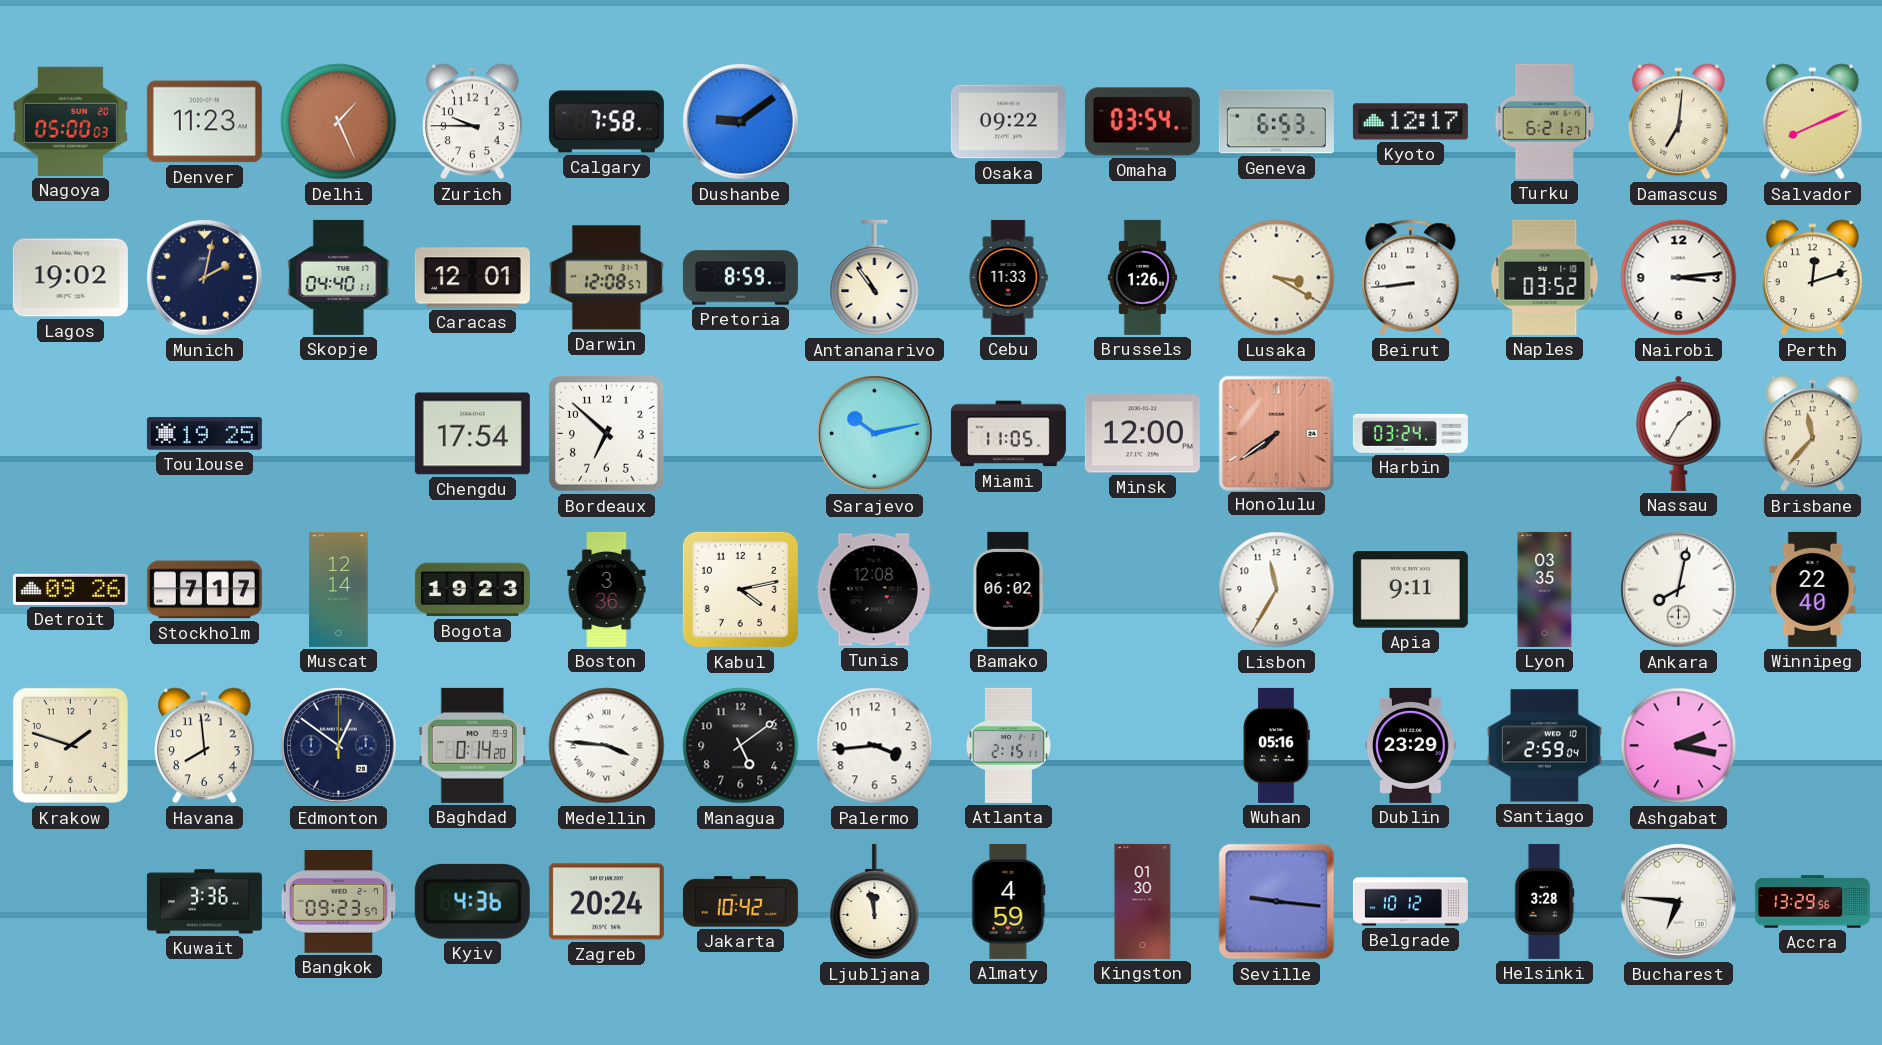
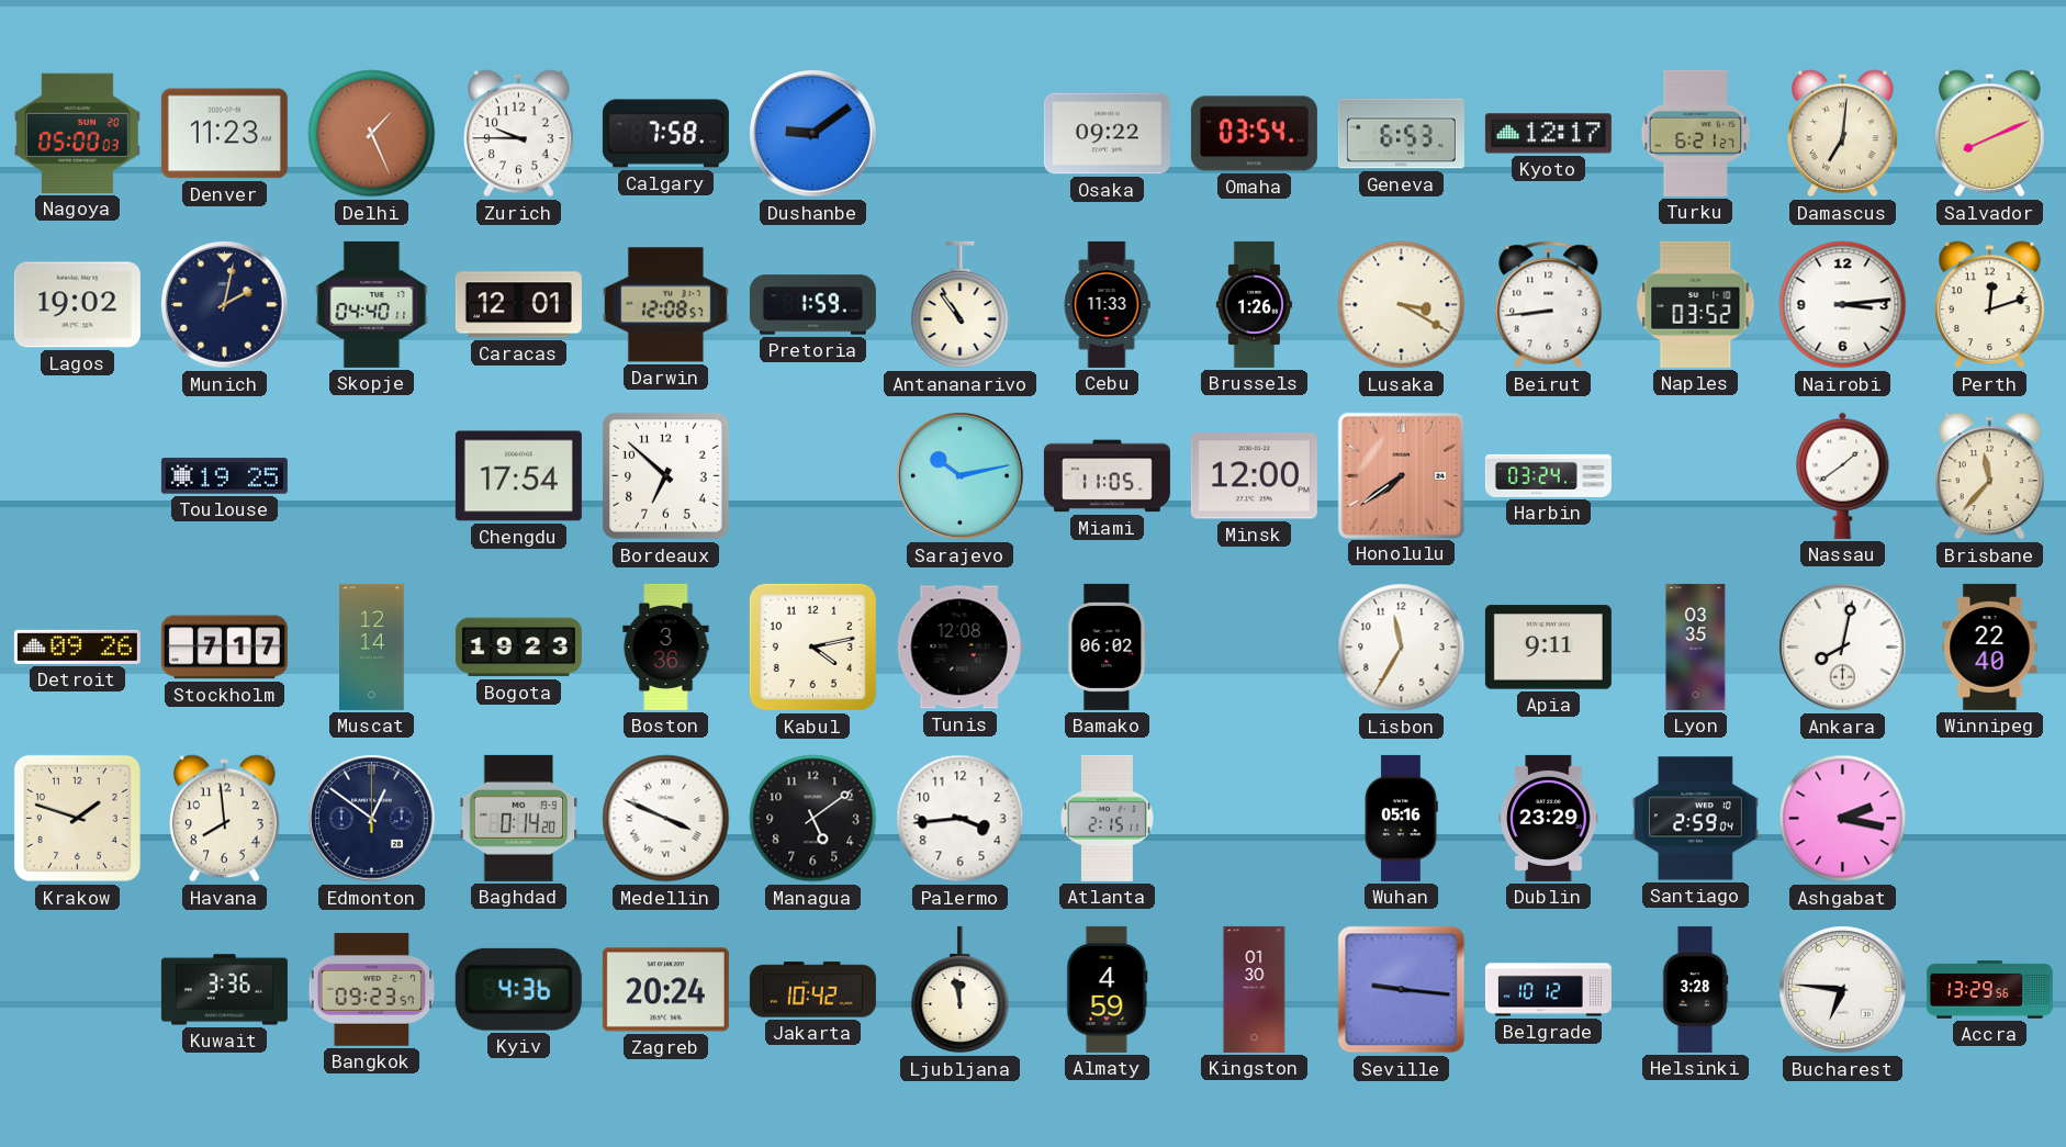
Pretoria: 8:59 -> 1:59
Nassau: 1:35 -> 1:39
Medellin: 3:46 -> 3:49
